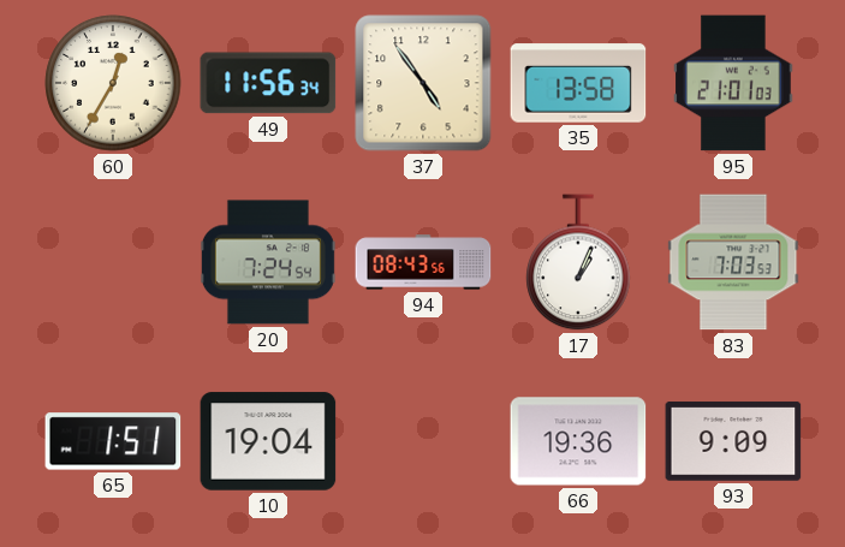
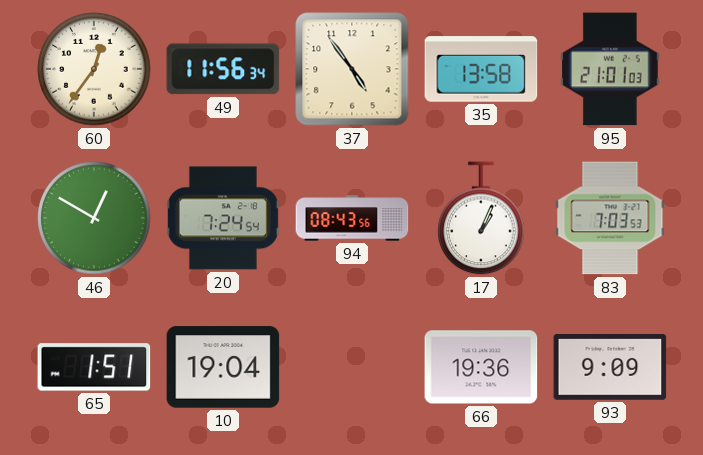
60: 12:35 -> 12:36
46: none -> 12:50
